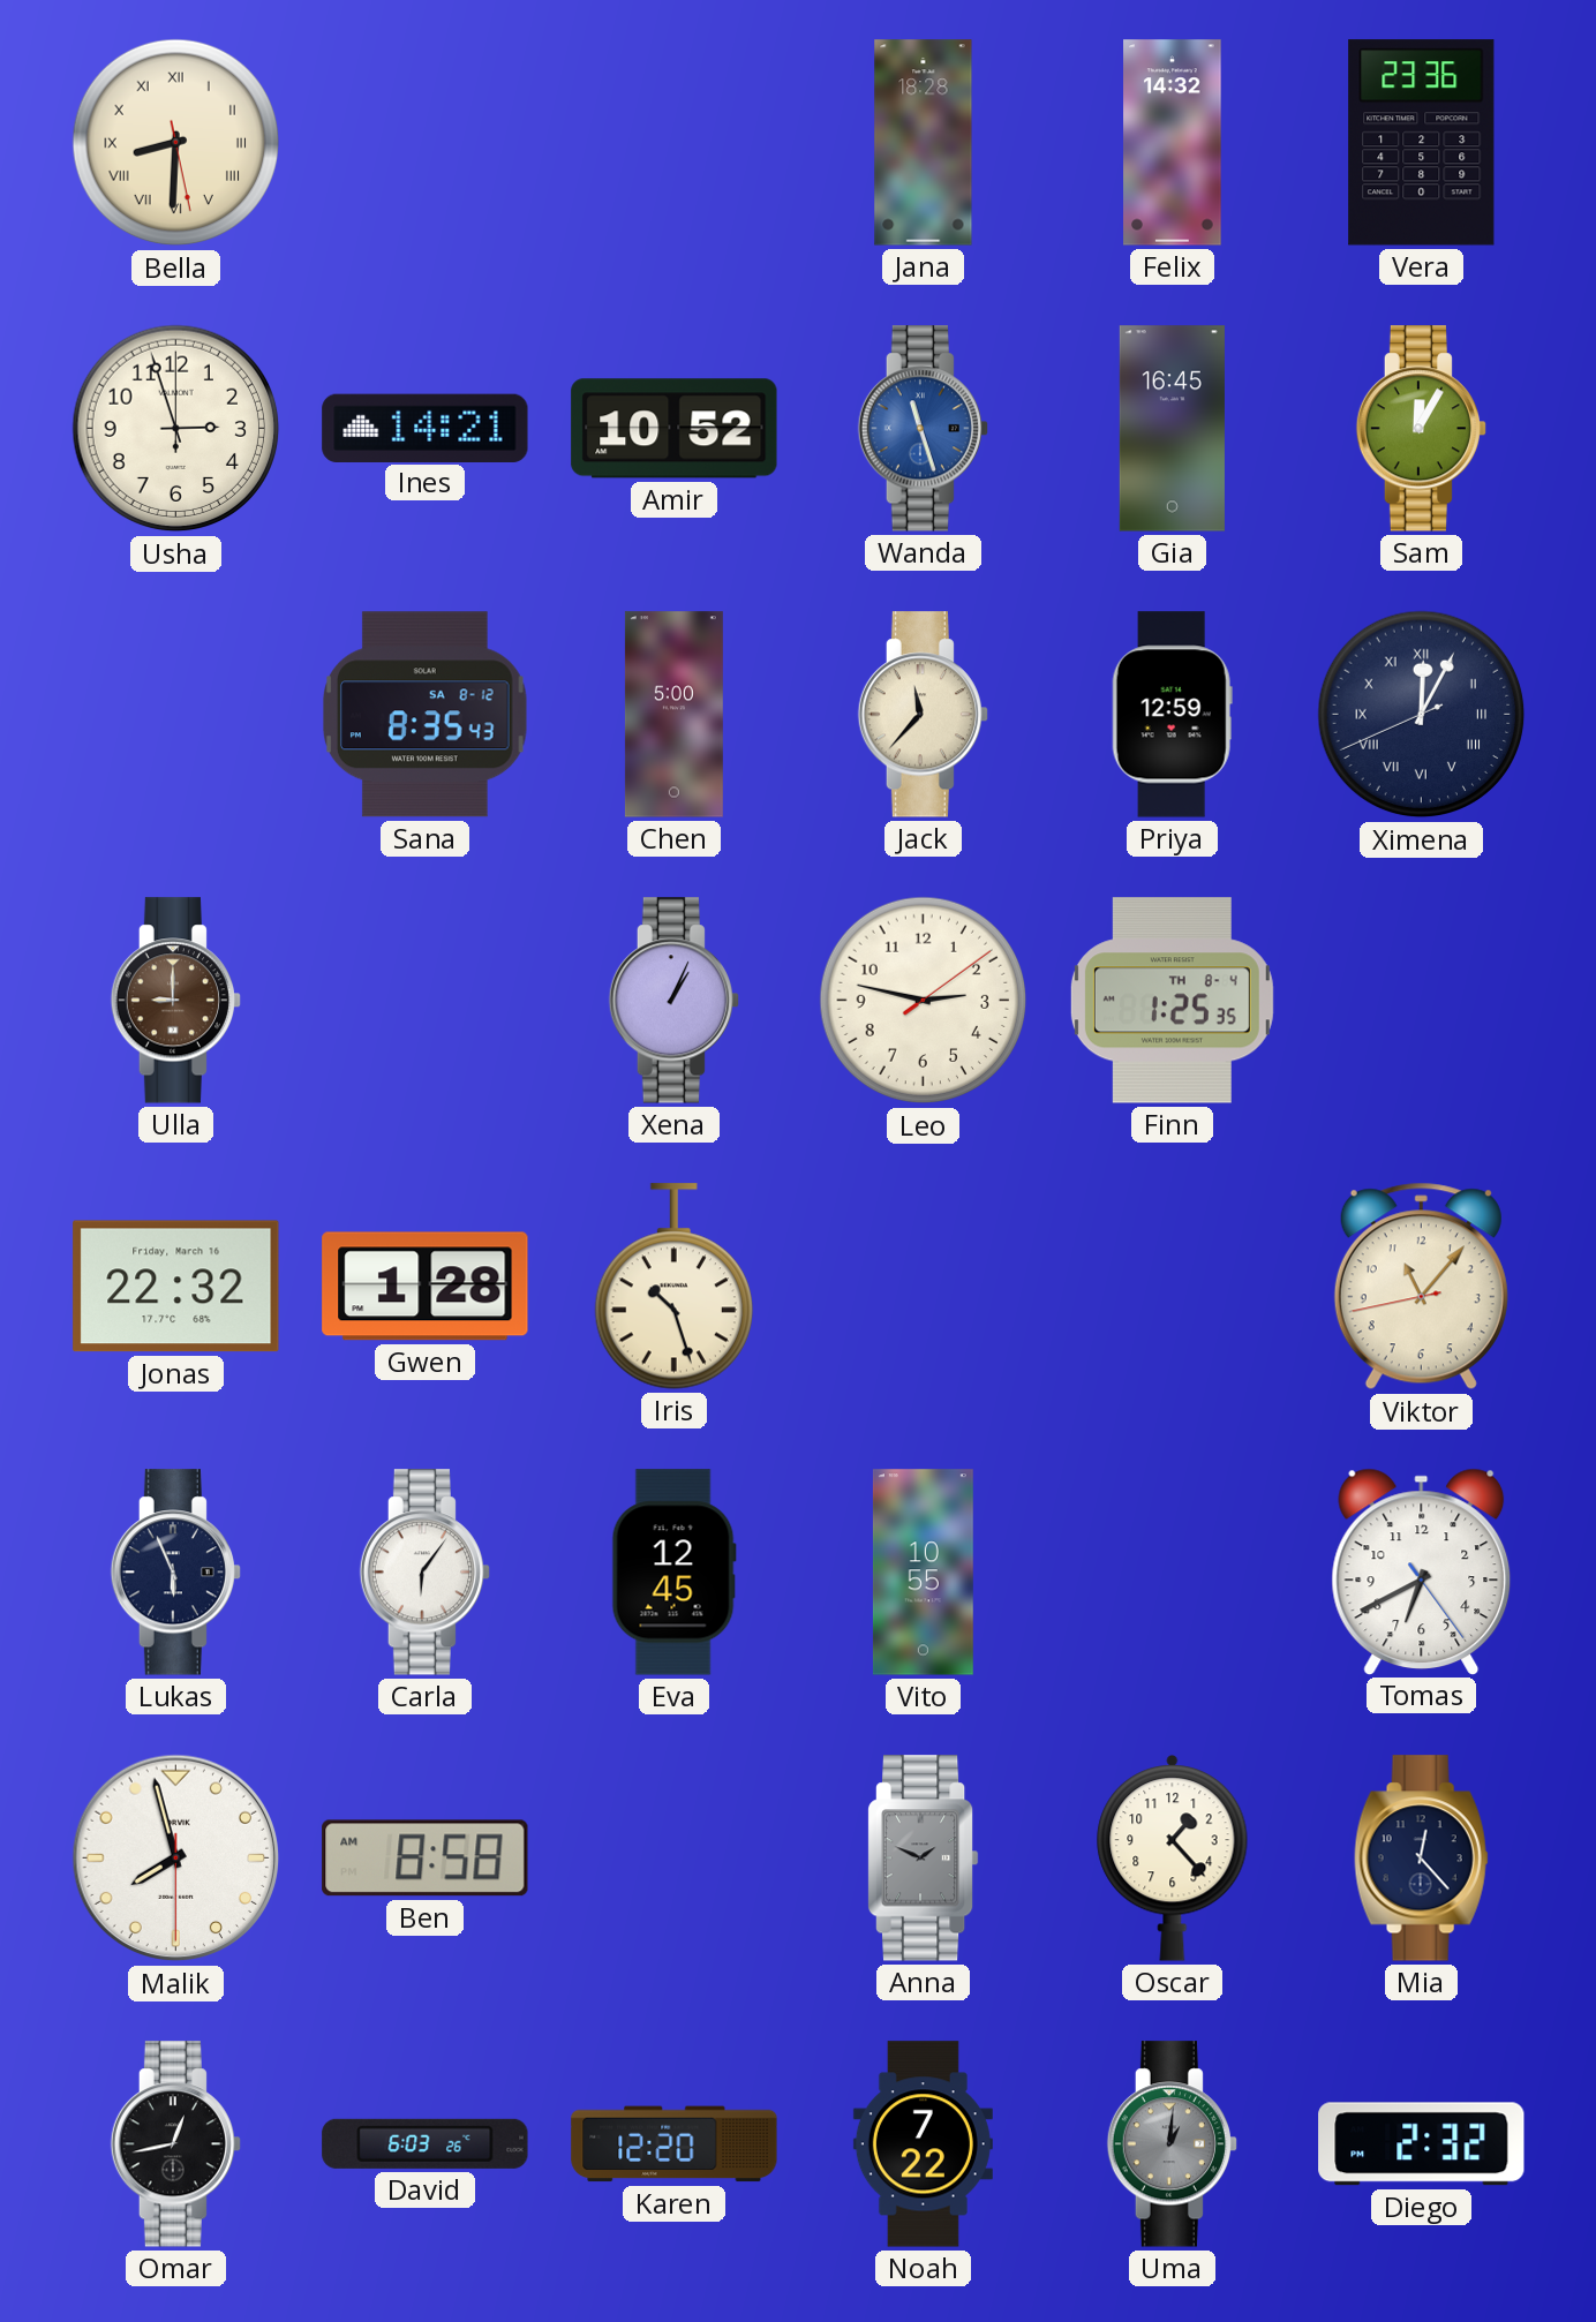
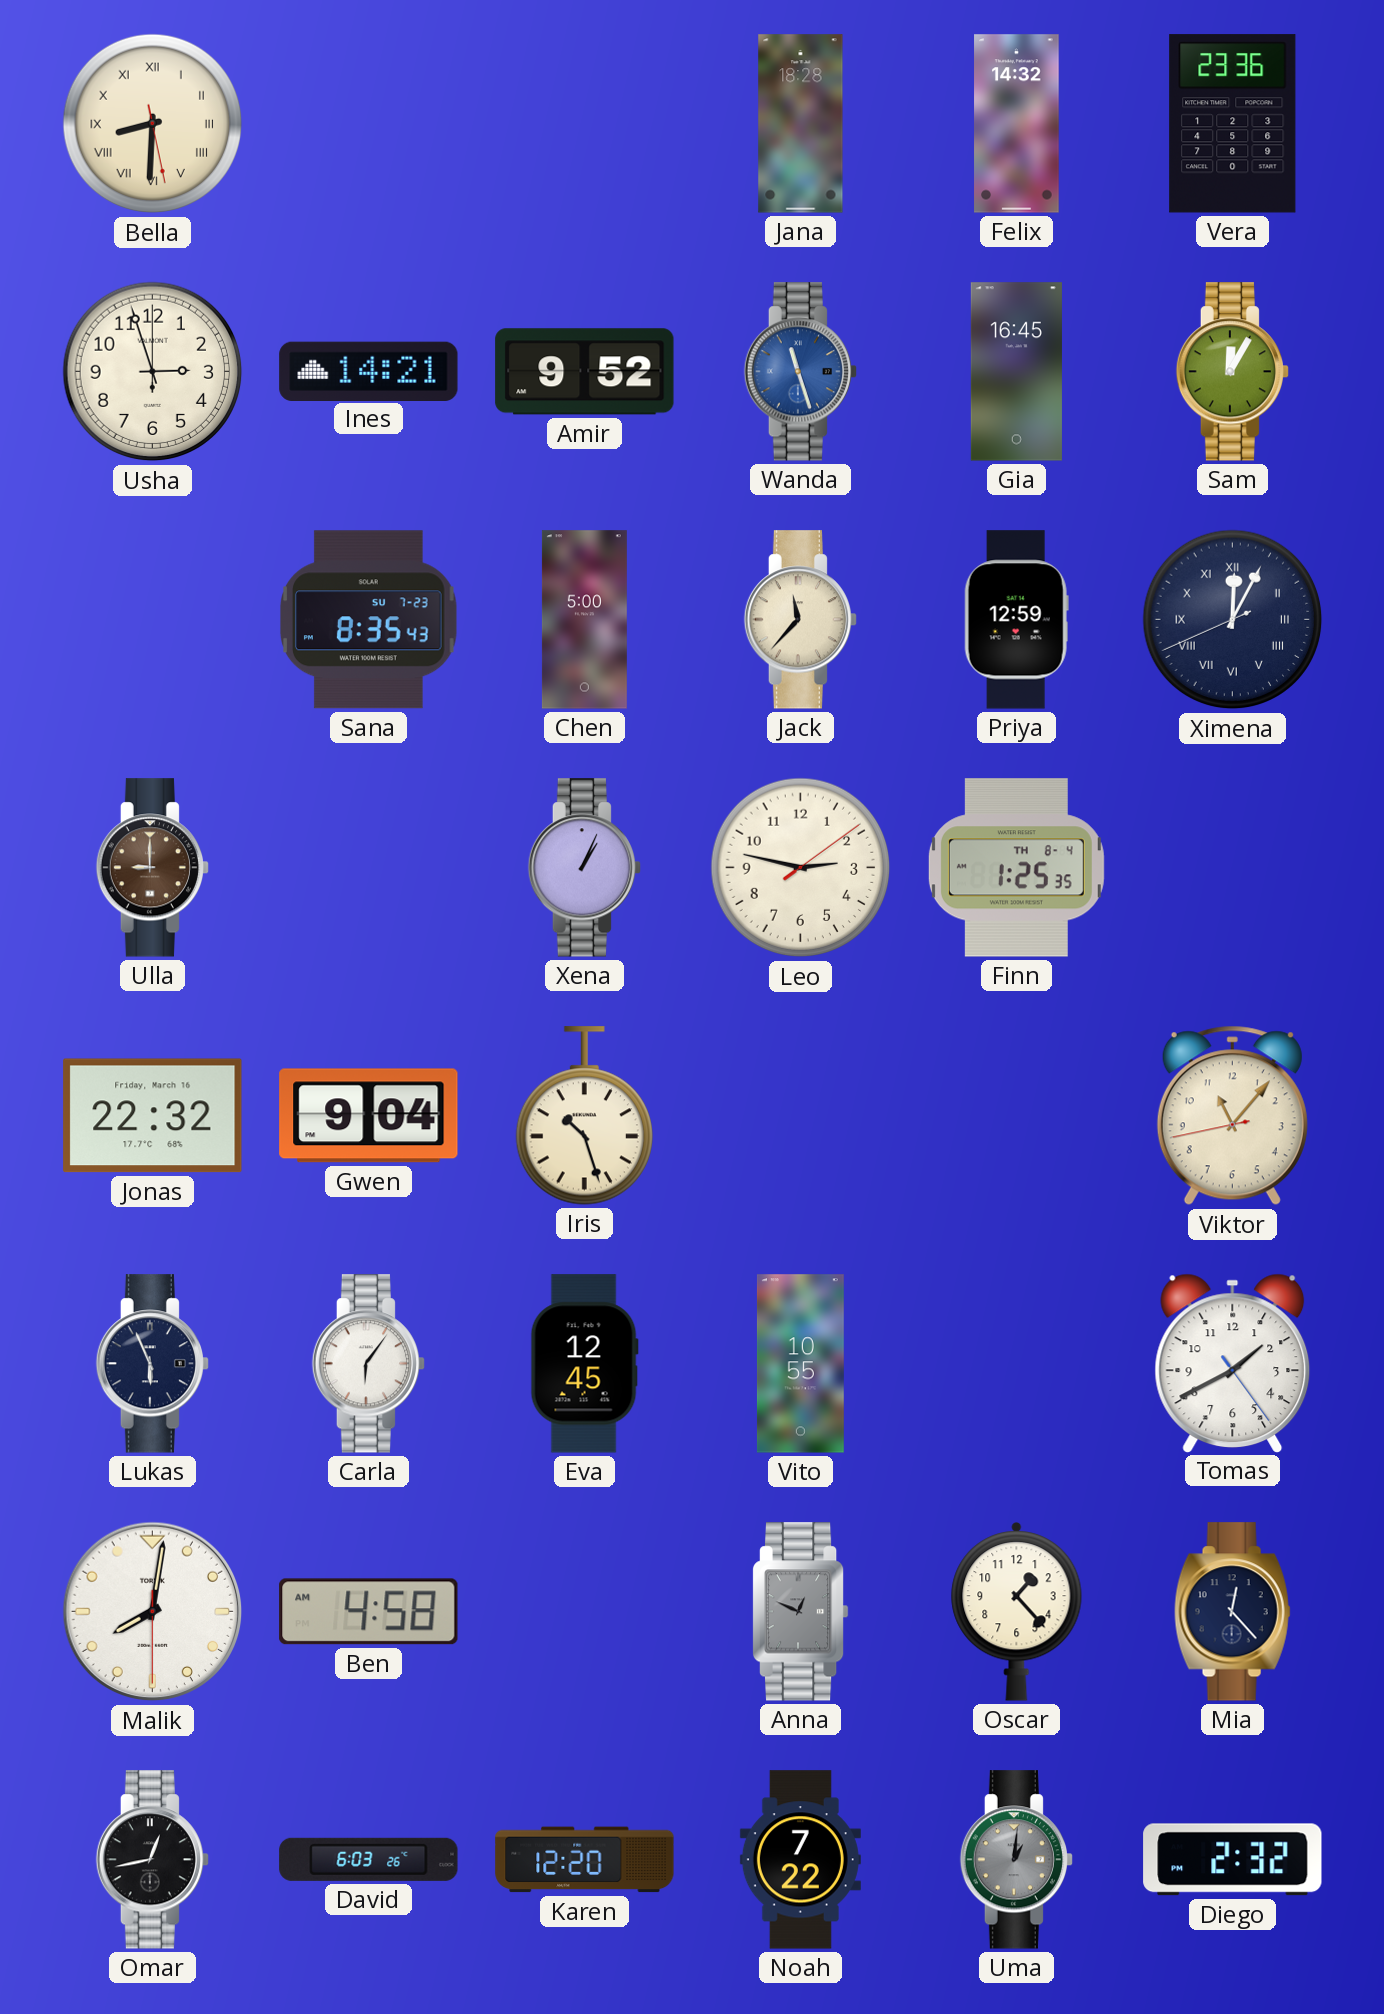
Amir: 10:52 -> 9:52
Sana date: SA 8-12 -> SU 7-23
Gwen: 1:28 -> 9:04
Tomas: 6:40 -> 1:40
Malik: 7:57 -> 8:01
Ben: 8:58 -> 4:58
Anna: 1:49 -> 12:49
